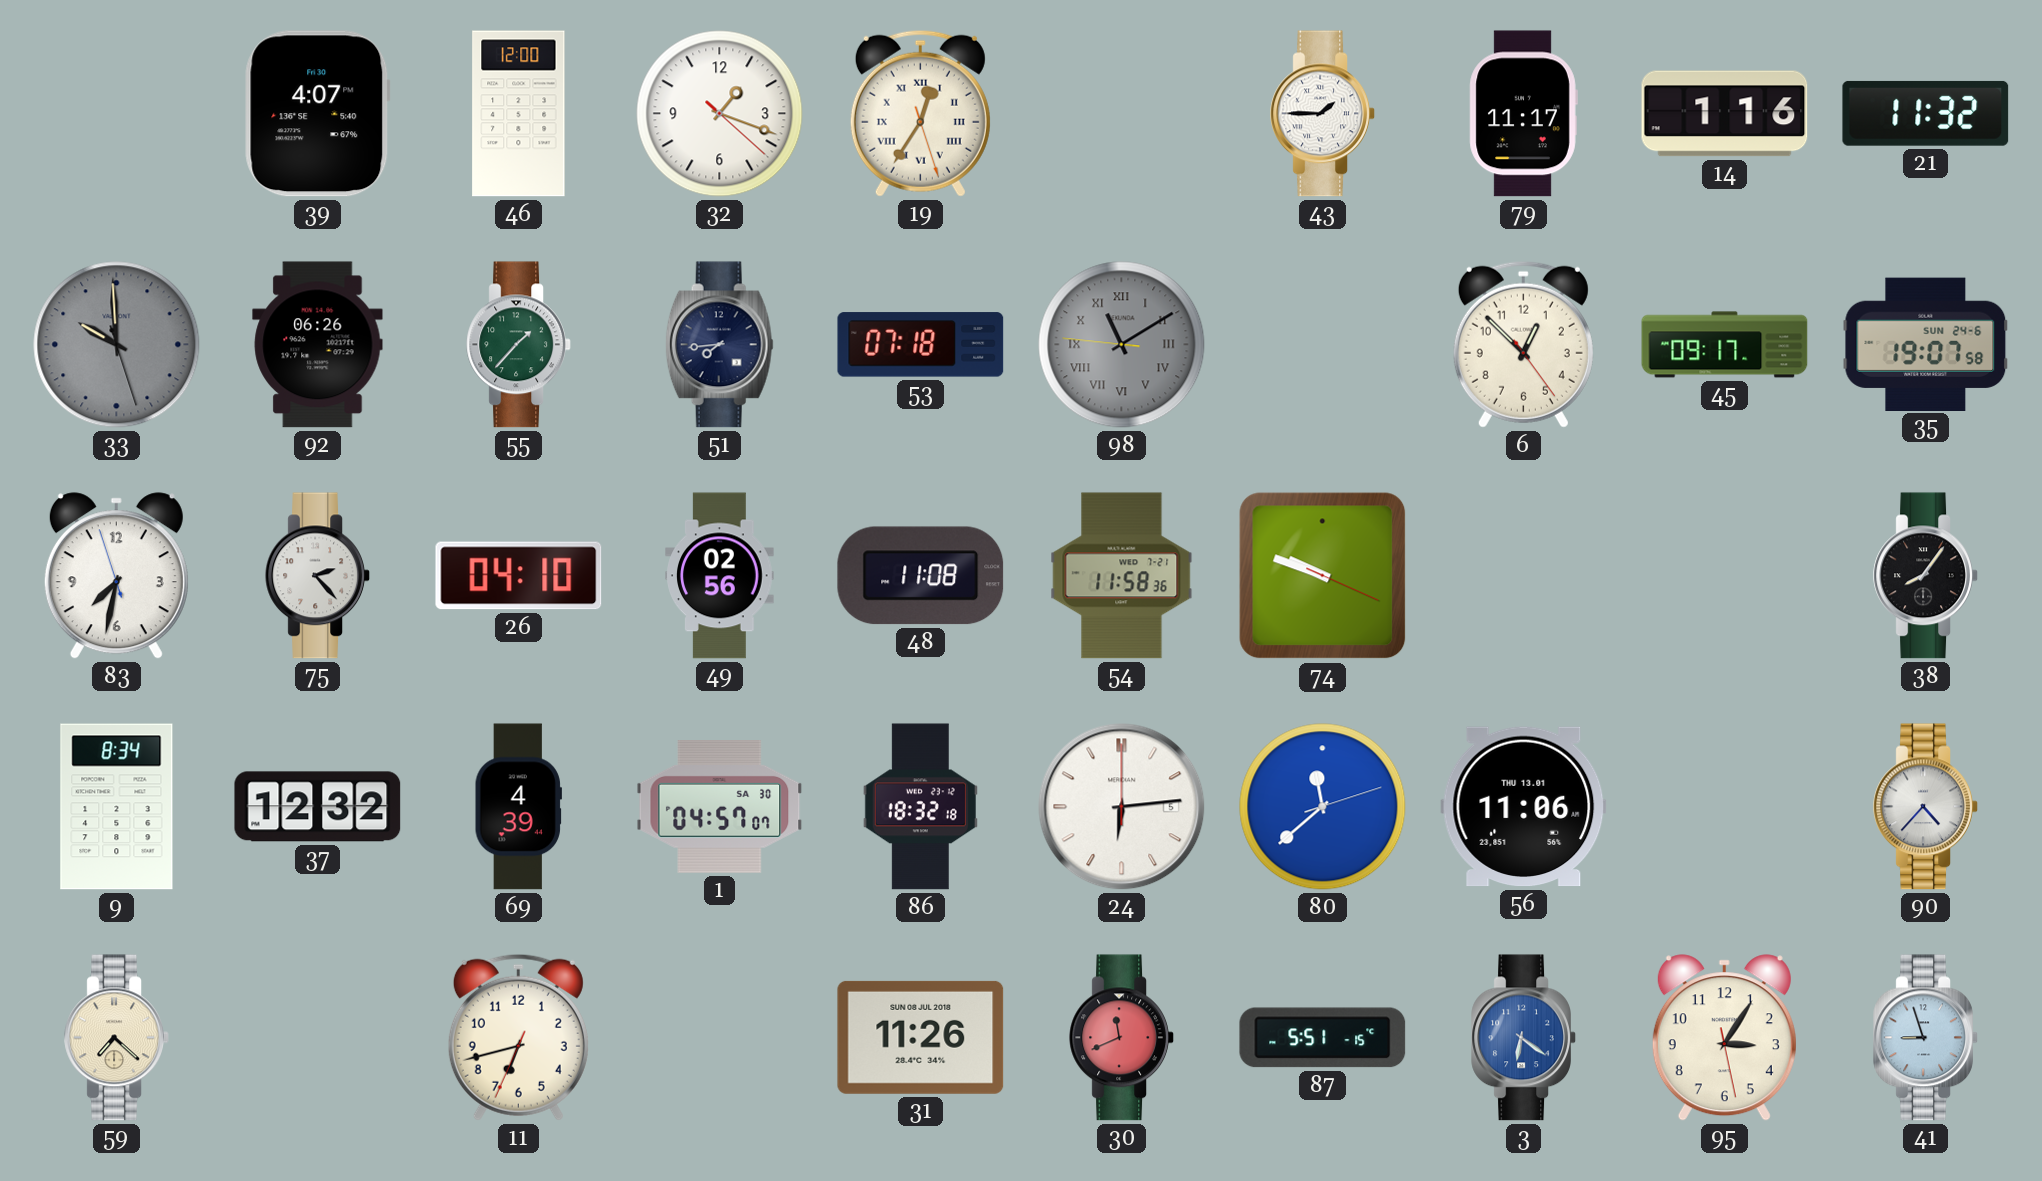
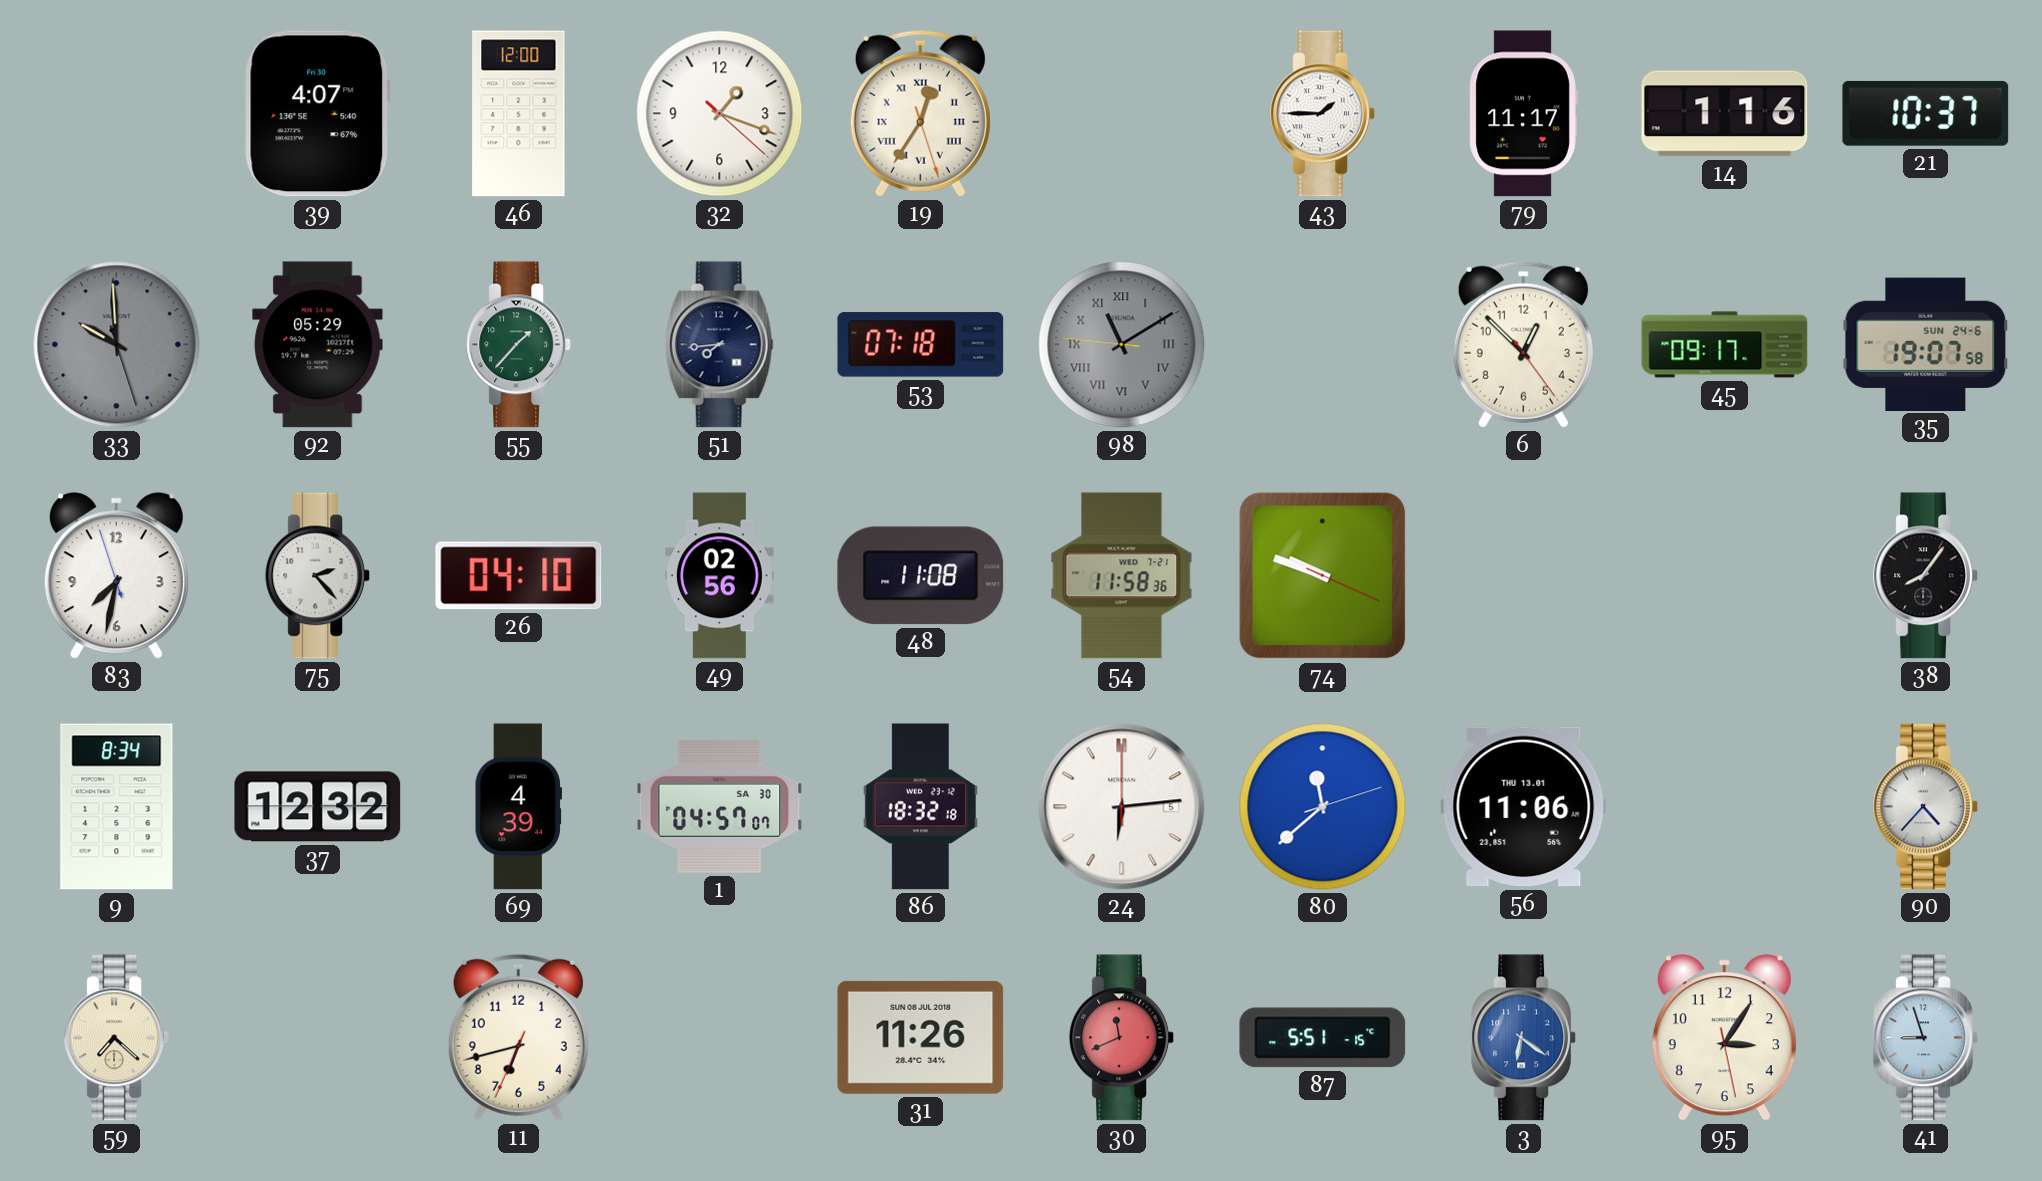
21: 11:32 -> 10:37
92: 06:26 -> 05:29
